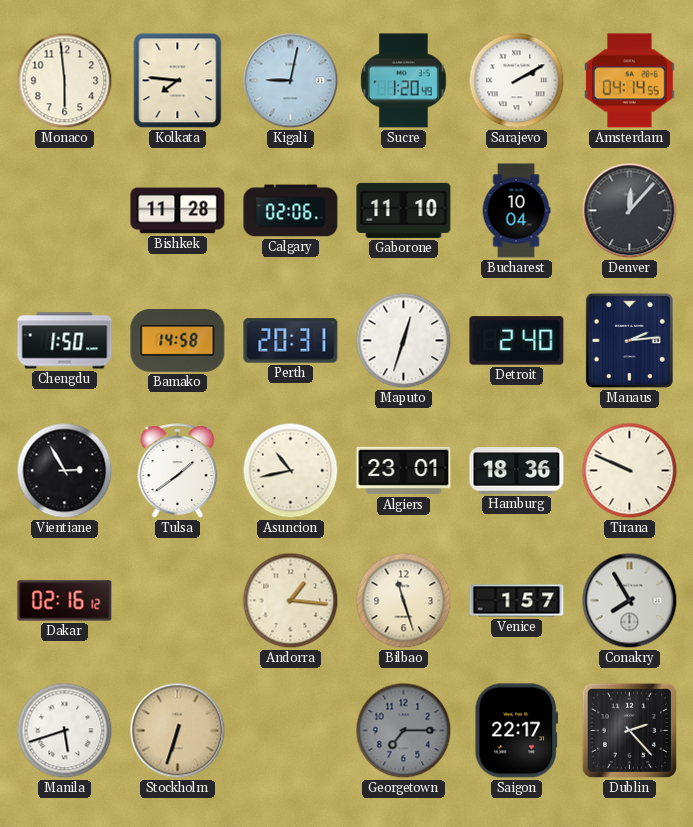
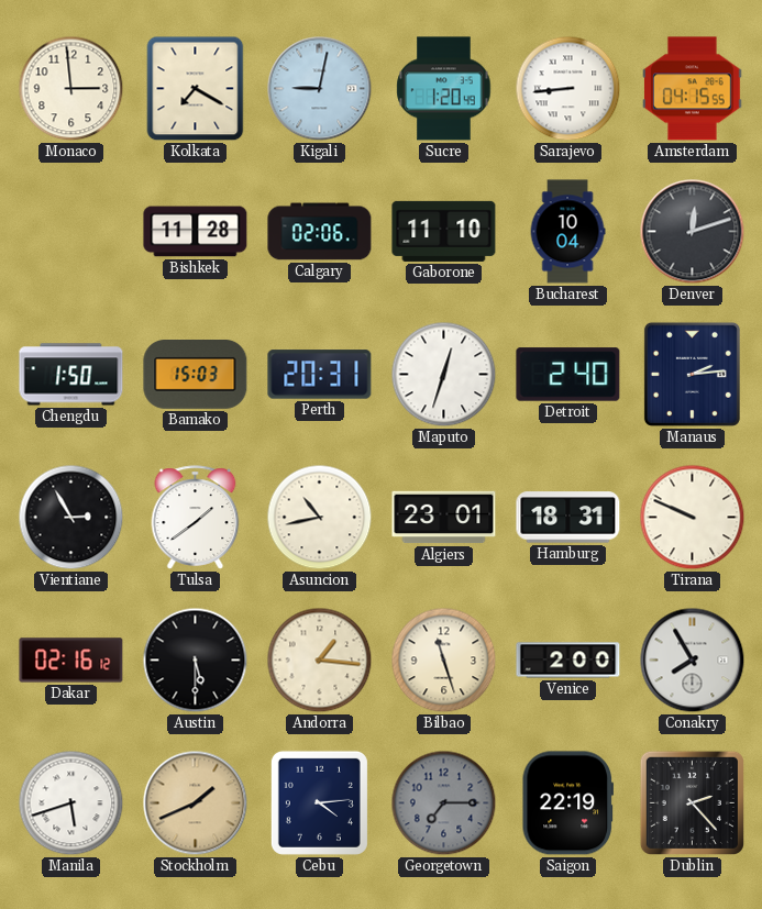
Monaco: 5:59 -> 2:59
Kolkata: 7:46 -> 7:20
Sarajevo: 2:10 -> 8:44
Amsterdam: 04:14 -> 04:15
Denver: 12:07 -> 12:12
Bamako: 14:58 -> 15:03
Hamburg: 18:36 -> 18:31
Austin: none -> 5:30
Venice: 1:57 -> 2:00
Stockholm: 6:33 -> 1:41
Cebu: none -> 4:14
Saigon: 22:17 -> 22:19
